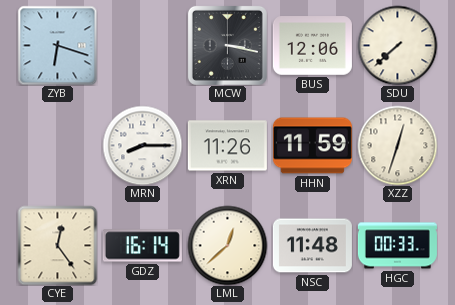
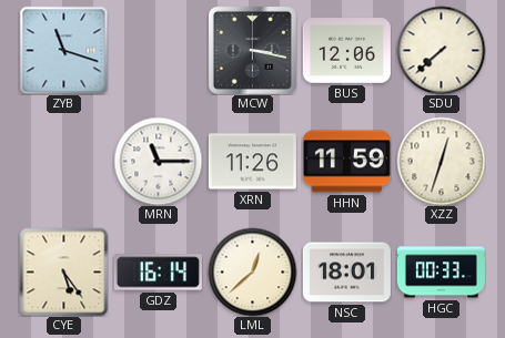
ZYB: 6:18 -> 11:18
MRN: 8:15 -> 11:15
CYE: 12:24 -> 5:24
NSC: 11:48 -> 18:01
